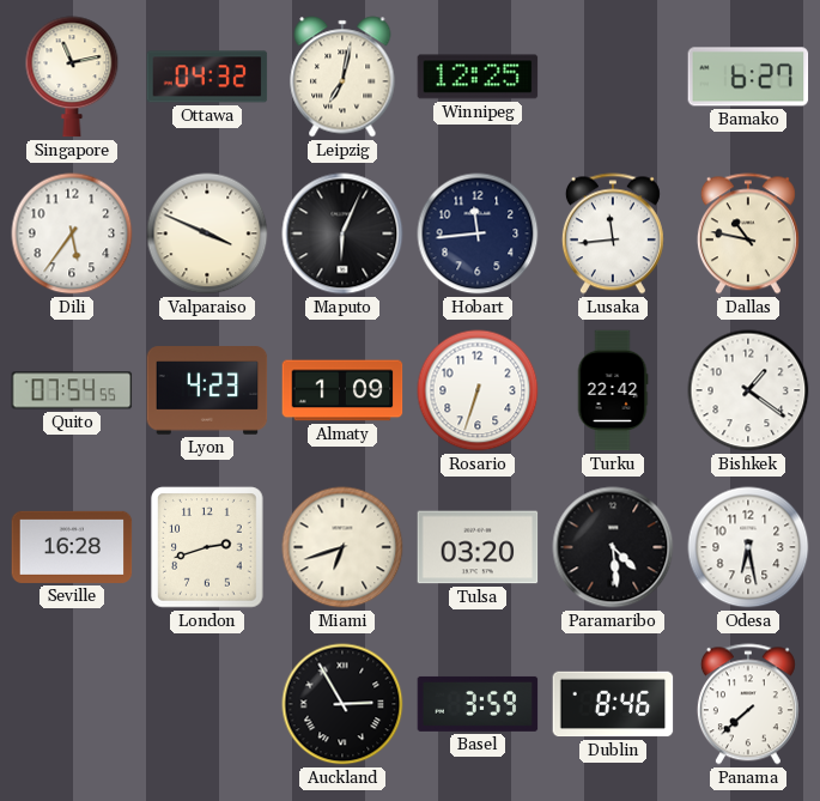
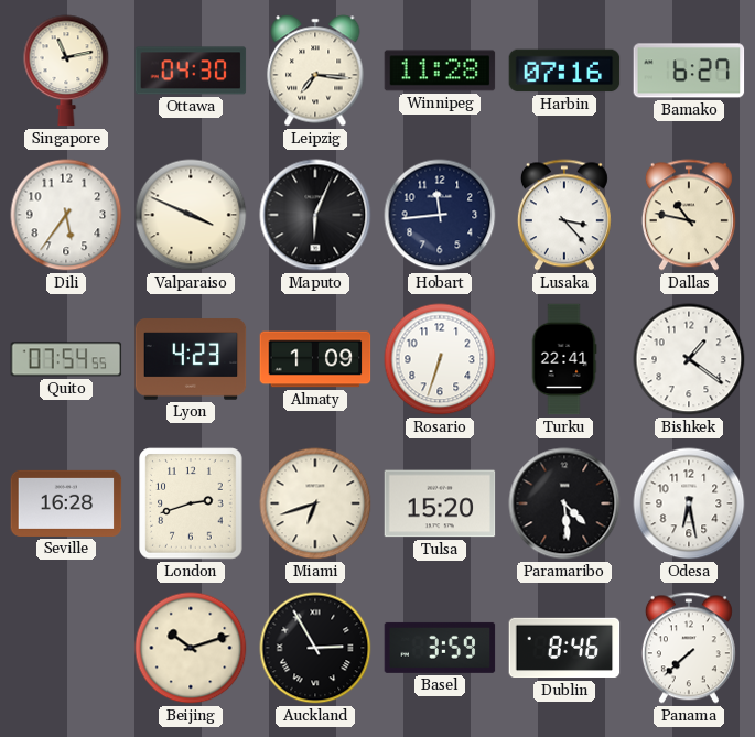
Ottawa: 04:32 -> 04:30
Leipzig: 7:02 -> 7:16
Winnipeg: 12:25 -> 11:28
Harbin: none -> 07:16
Lusaka: 11:44 -> 3:23
Turku: 22:42 -> 22:41
Tulsa: 03:20 -> 15:20
Beijing: none -> 10:12
